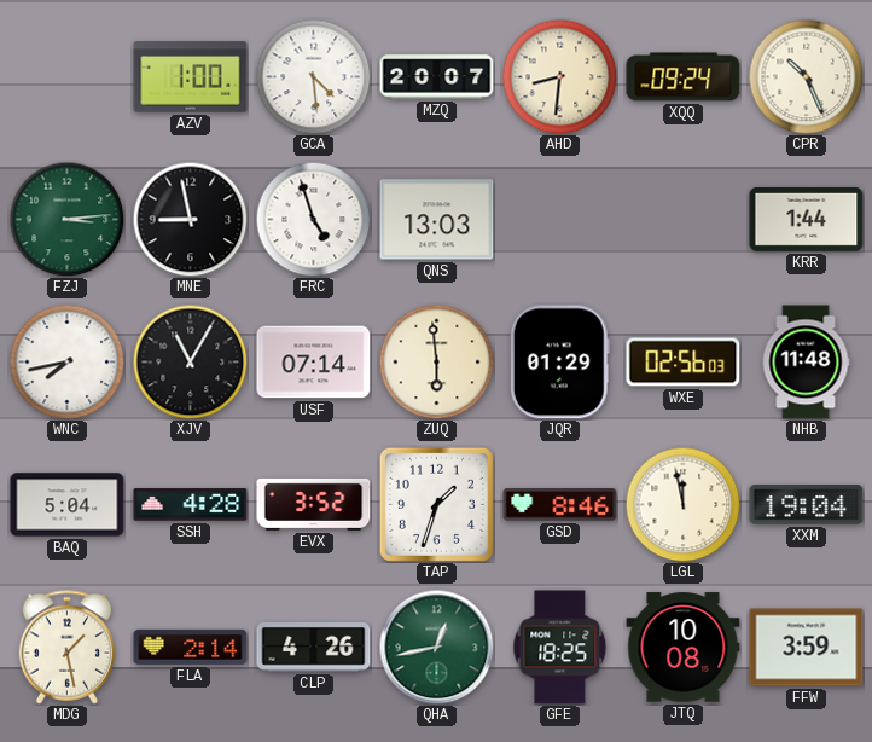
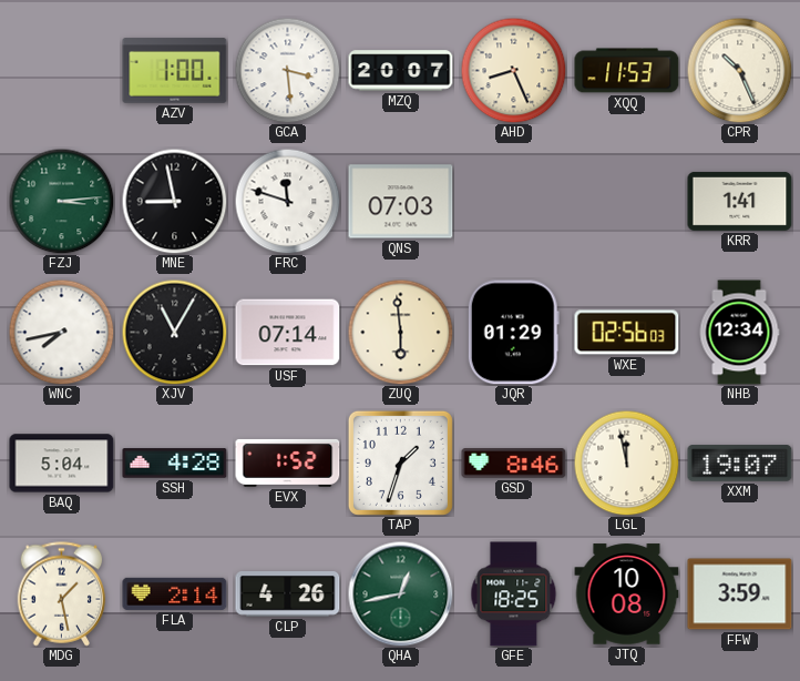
GCA: 4:29 -> 3:29
AHD: 8:31 -> 8:26
XQQ: 09:24 -> 11:53
FRC: 4:57 -> 11:48
QNS: 13:03 -> 07:03
KRR: 1:44 -> 1:41
NHB: 11:48 -> 12:34
EVX: 3:52 -> 1:52
XXM: 19:04 -> 19:07
